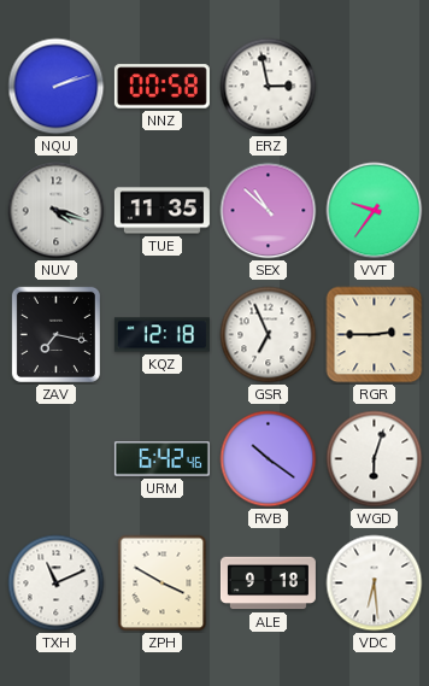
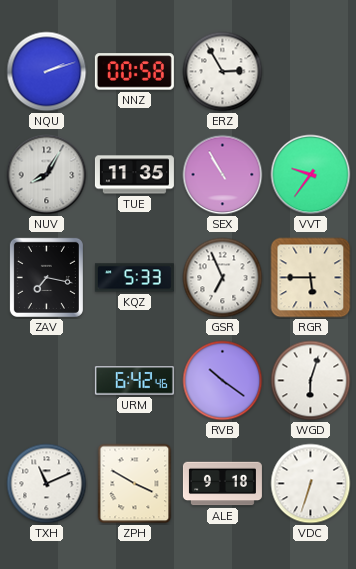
ERZ: 2:58 -> 2:55
NUV: 4:18 -> 8:05
SEX: 10:52 -> 10:55
KQZ: 12:18 -> 5:33
RGR: 2:45 -> 5:45
VDC: 6:29 -> 6:33
